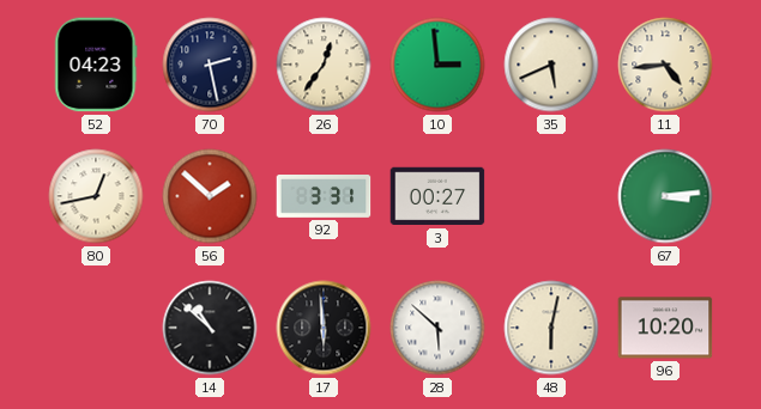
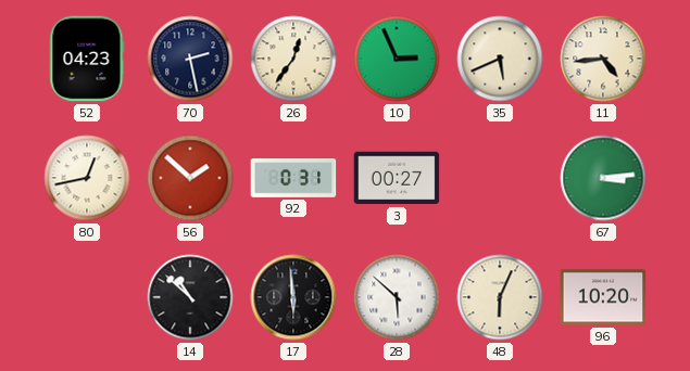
10: 2:59 -> 2:56
92: 3:31 -> 0:31
48: 6:02 -> 6:04
